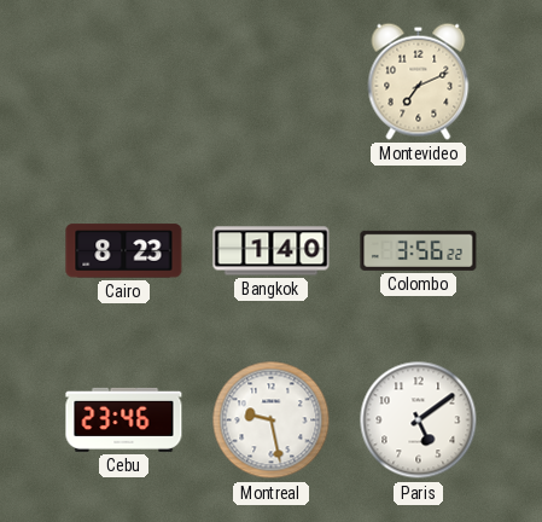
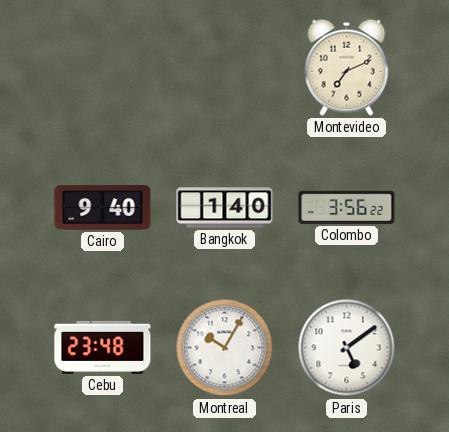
Cairo: 8:23 -> 9:40
Cebu: 23:46 -> 23:48
Montreal: 9:28 -> 10:05
